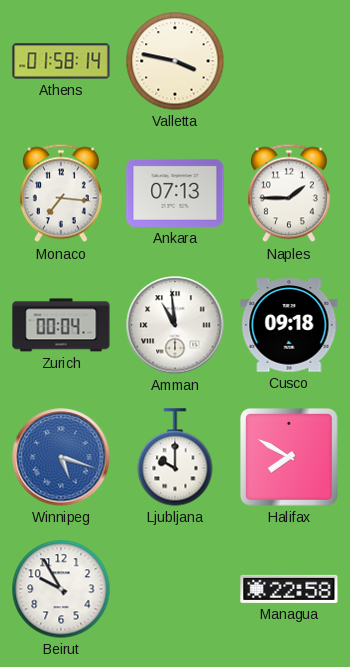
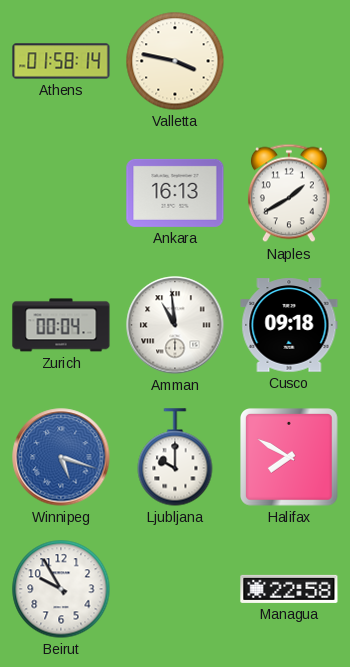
Monaco: 7:16 -> none
Ankara: 07:13 -> 16:13
Naples: 1:45 -> 1:40
